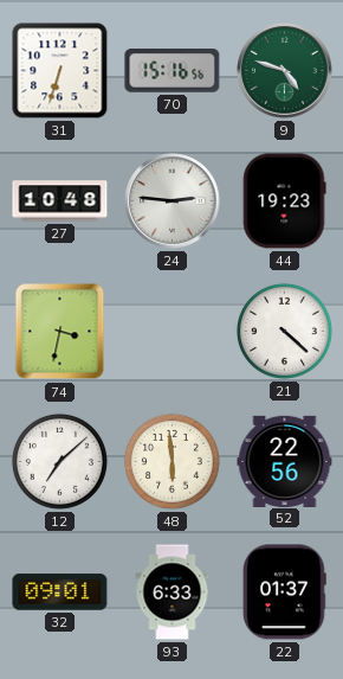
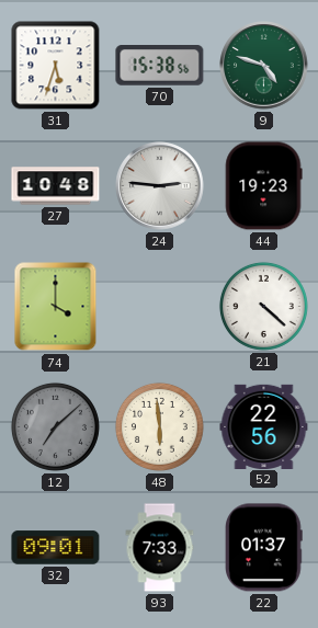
31: 6:33 -> 5:33
70: 15:16 -> 15:38
74: 3:32 -> 4:00
12 dial: white -> grey
93: 6:33 -> 7:33
